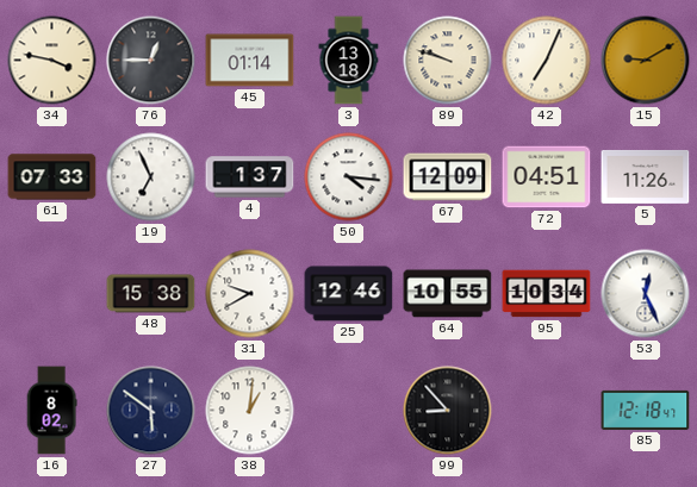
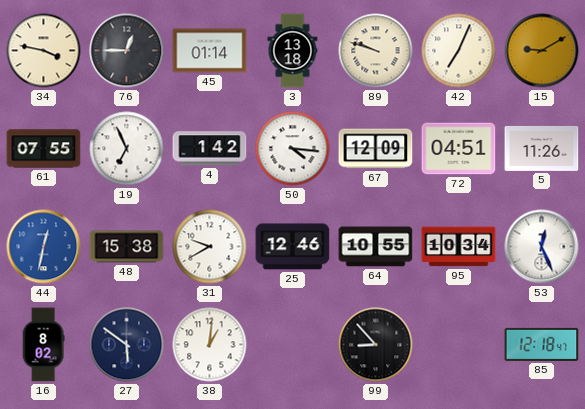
61: 07:33 -> 07:55
4: 1:37 -> 1:42
44: none -> 12:32
